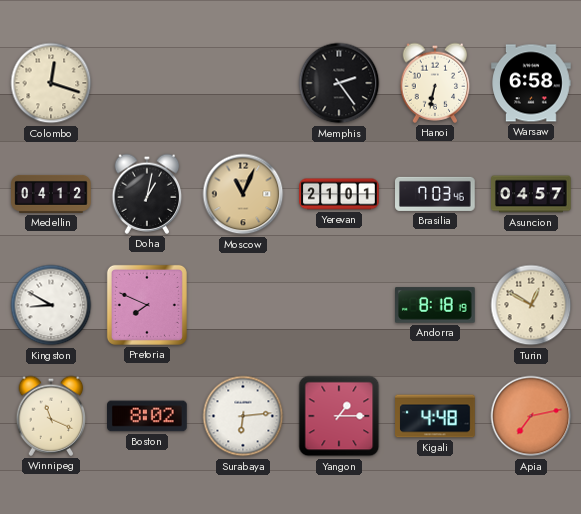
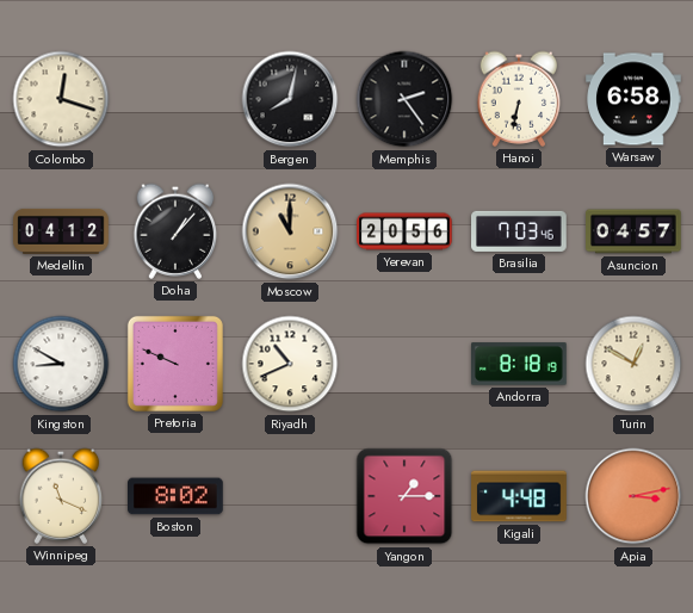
Bergen: none -> 8:02
Doha: 1:02 -> 1:07
Moscow: 11:04 -> 11:00
Yerevan: 21:01 -> 20:56
Pretoria: 7:49 -> 9:49
Riyadh: none -> 10:41
Surabaya: 6:14 -> none
Apia: 7:13 -> 3:13
